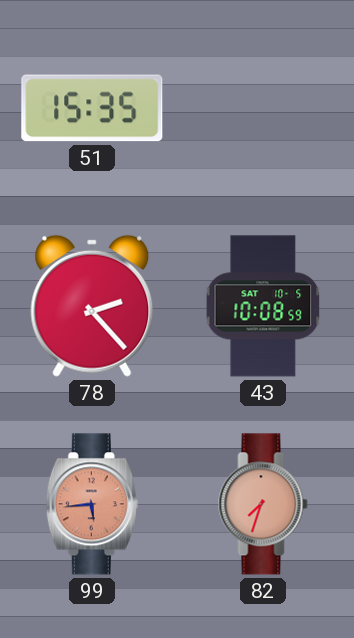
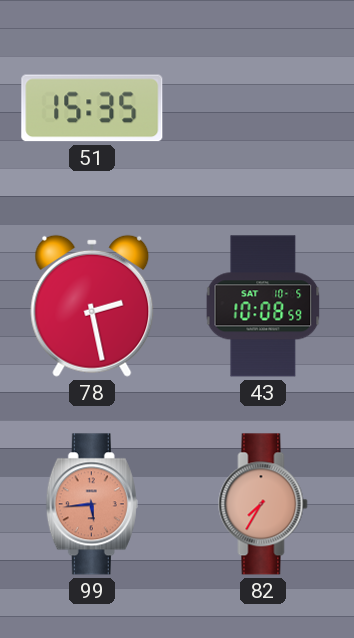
78: 2:23 -> 2:28
82: 7:33 -> 7:35
